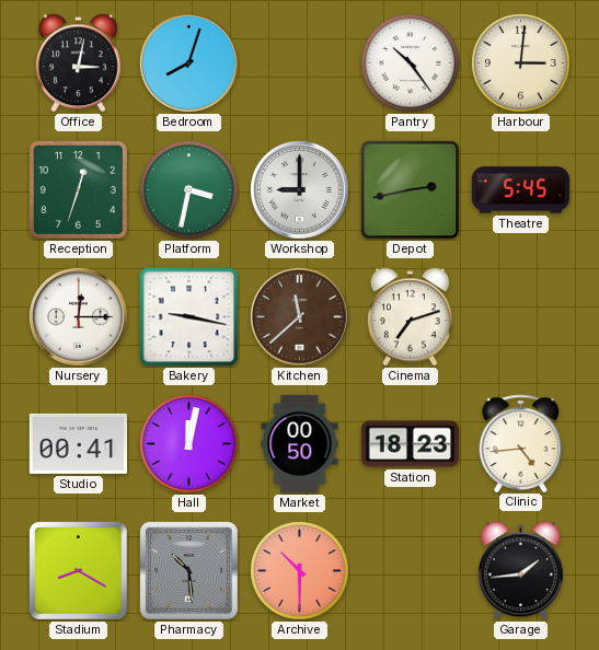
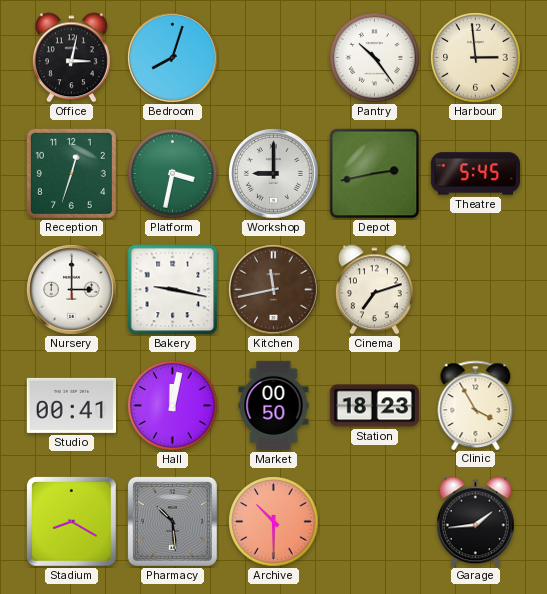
Harbour: 3:01 -> 2:59
Nursery: 12:15 -> 3:00
Kitchen: 11:38 -> 11:43
Clinic: 4:44 -> 3:55
